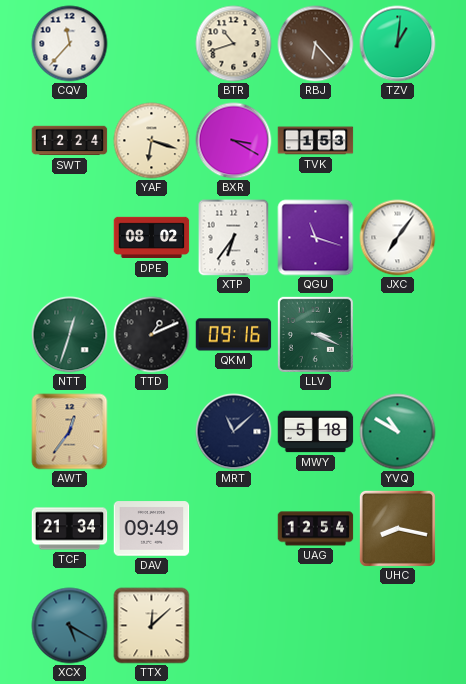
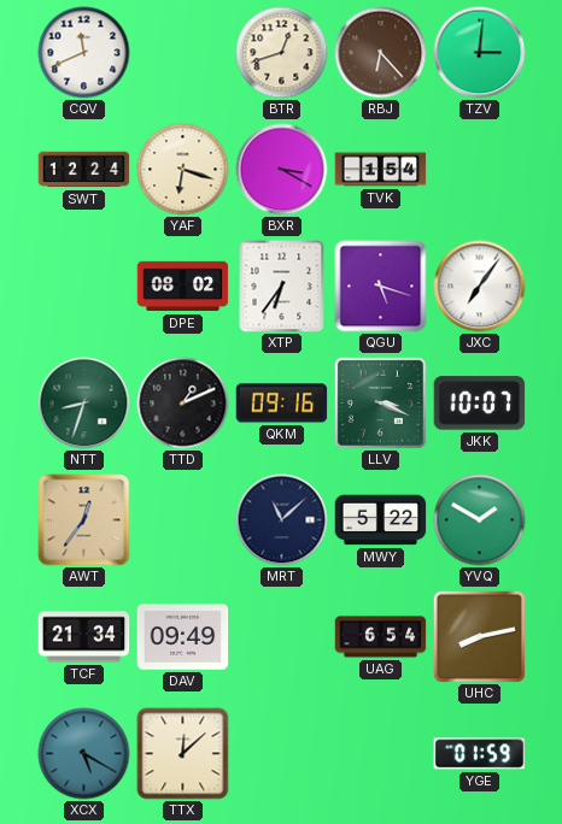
CQV: 11:37 -> 11:41
BTR: 10:42 -> 12:42
TZV: 1:01 -> 3:01
TVK: 1:53 -> 1:54
QGU: 11:18 -> 5:18
NTT: 12:33 -> 8:33
JKK: none -> 10:07
MWY: 5:18 -> 5:22
YVQ: 10:50 -> 1:50
UAG: 12:54 -> 6:54
UHC: 8:17 -> 8:13
YGE: none -> 01:59
